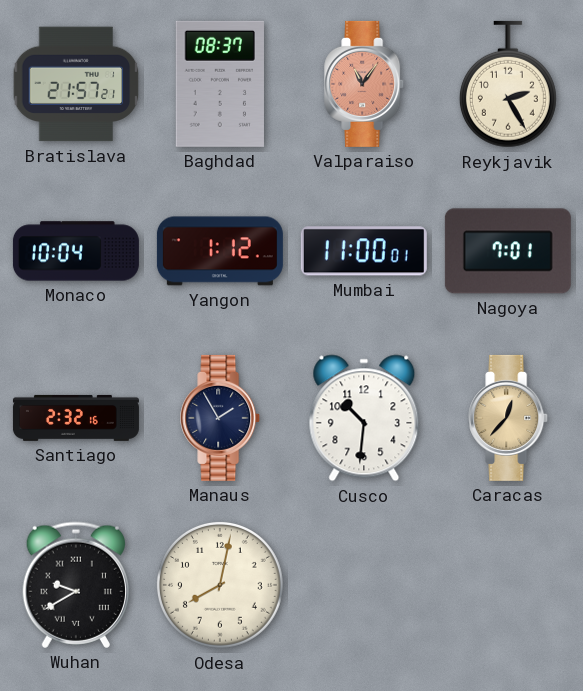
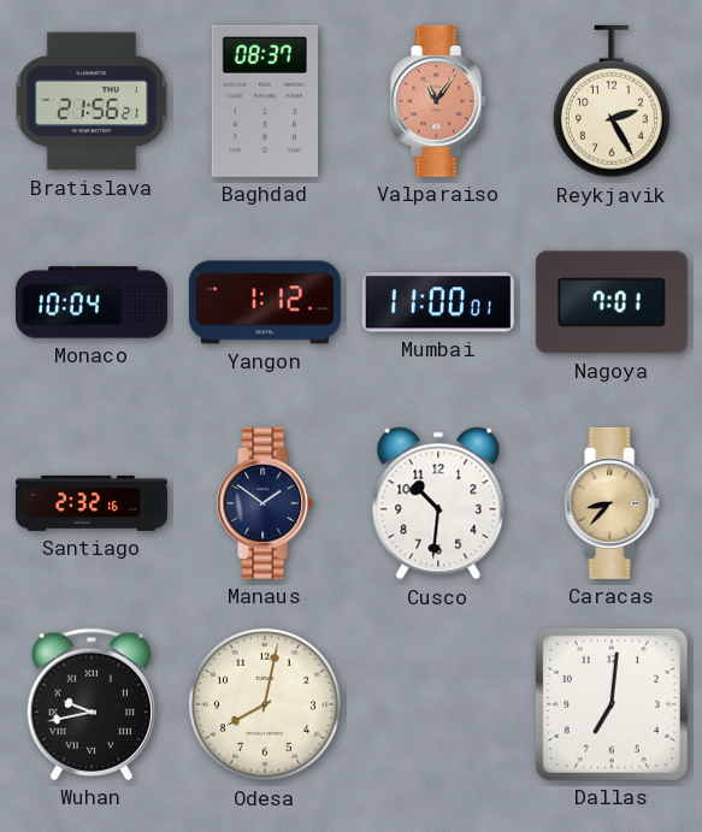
Bratislava: 21:57 -> 21:56
Manaus: 1:55 -> 1:51
Caracas: 12:37 -> 8:37
Wuhan: 9:40 -> 9:43
Dallas: none -> 7:01
